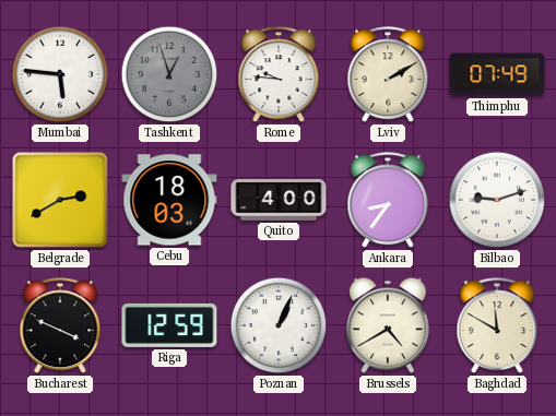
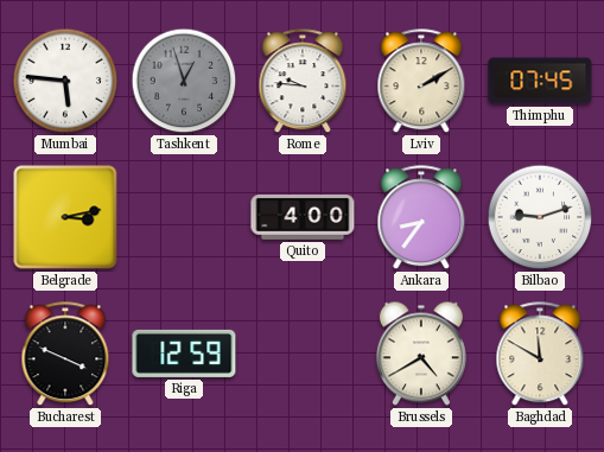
Thimphu: 07:49 -> 07:45
Belgrade: 2:40 -> 3:13
Cebu: 18:03 -> none
Poznan: 1:04 -> none
